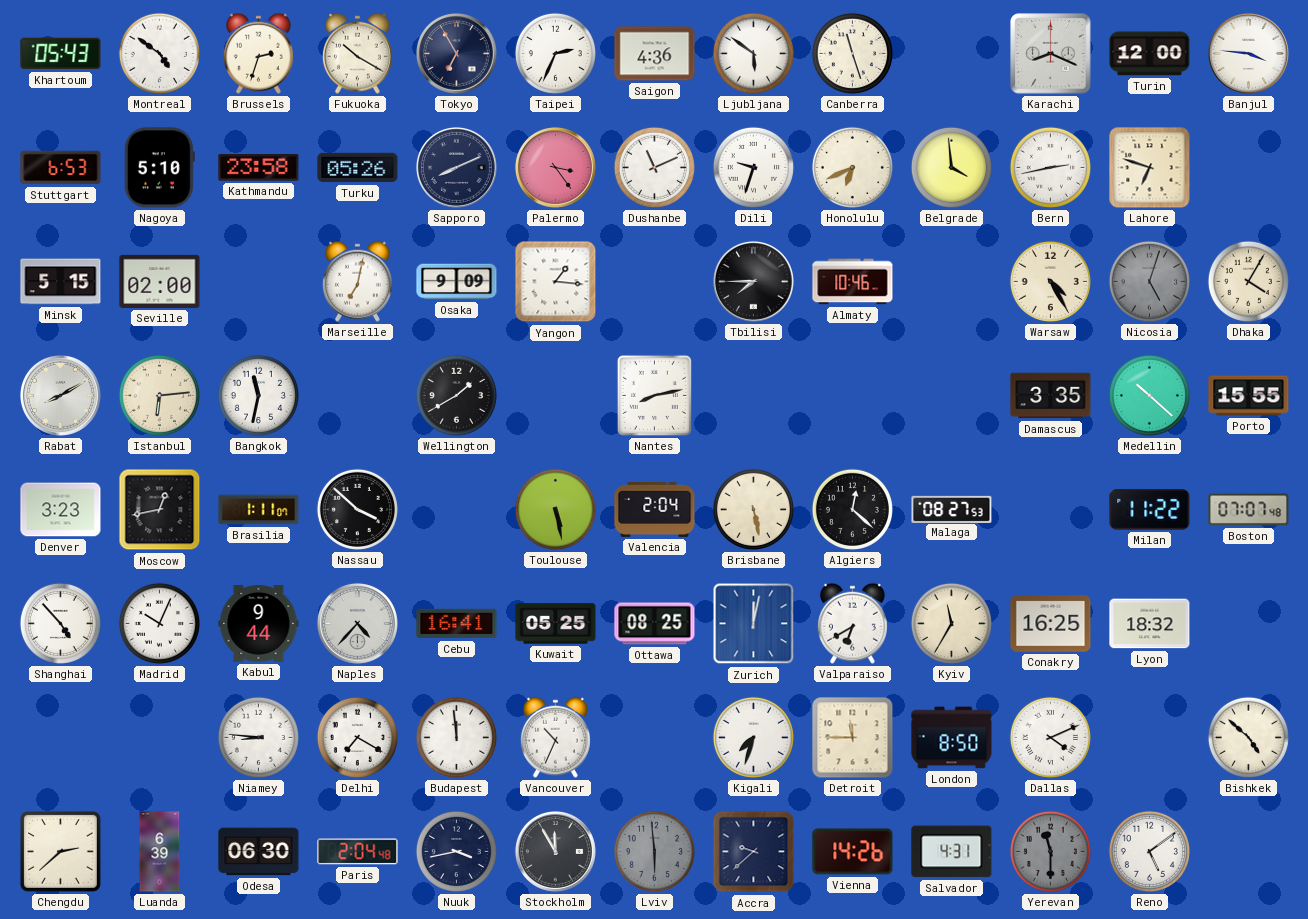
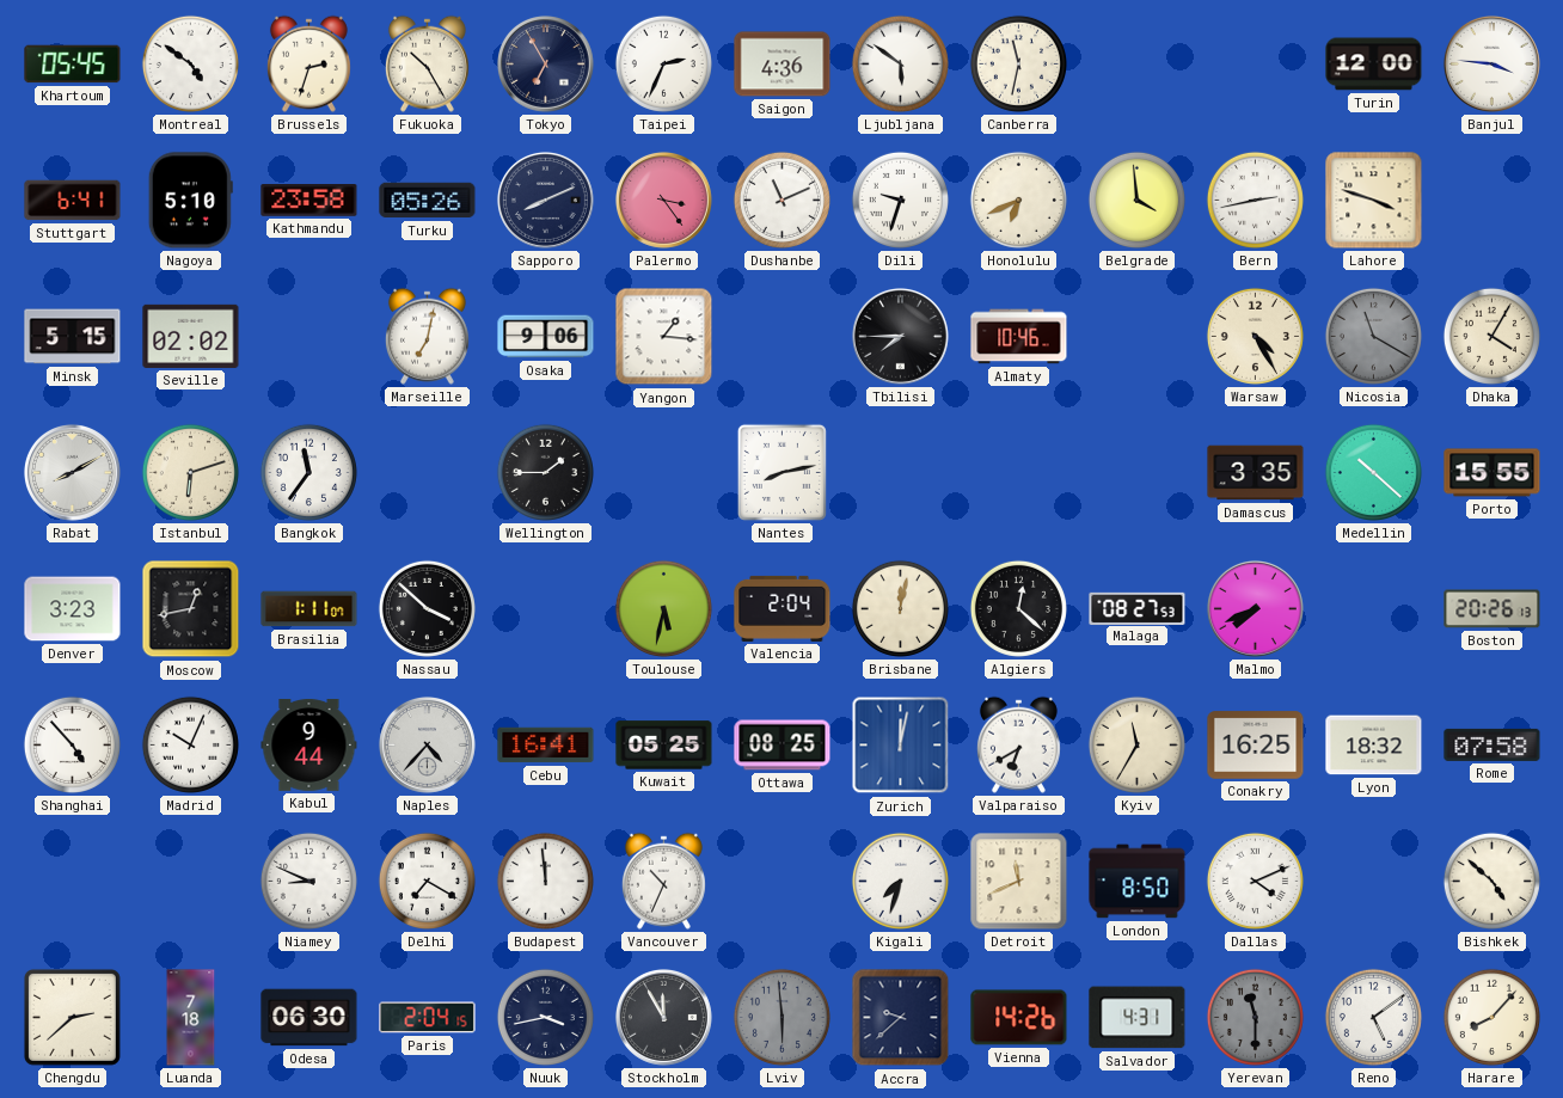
Khartoum: 05:43 -> 05:45
Fukuoka: 10:20 -> 10:25
Canberra: 11:27 -> 11:32
Karachi: 8:19 -> none
Stuttgart: 6:53 -> 6:41
Lahore: 6:48 -> 3:48
Seville: 02:00 -> 02:02
Osaka: 9:09 -> 9:06
Nicosia: 5:03 -> 11:20
Istanbul: 6:14 -> 6:12
Bangkok: 11:32 -> 11:36
Wellington: 1:40 -> 1:45
Toulouse: 5:28 -> 5:32
Brisbane: 5:28 -> 12:02
Malmo: none -> 7:41
Milan: 11:22 -> none
Boston: 07:07 -> 20:26
Rome: none -> 07:58
Niamey: 8:46 -> 8:49
Detroit: 11:45 -> 11:41
Luanda: 6:39 -> 7:18
Paris: 2:04:48 -> 2:04:15
Harare: none -> 8:07
